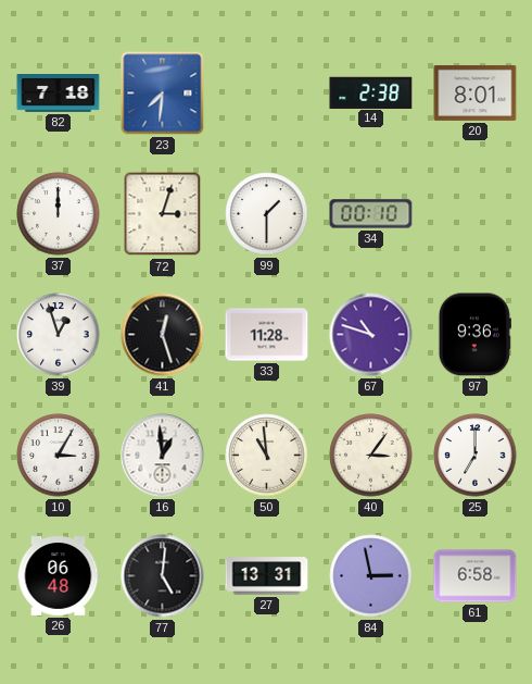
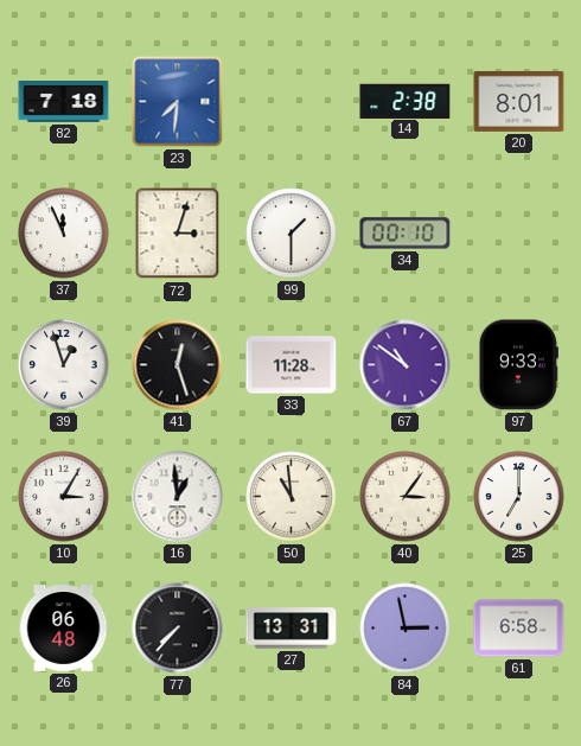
37: 12:00 -> 11:56
67: 10:48 -> 10:51
97: 9:36 -> 9:33
77: 5:01 -> 7:37
